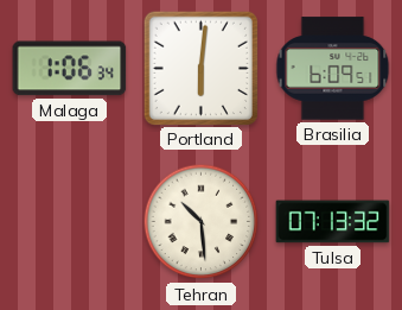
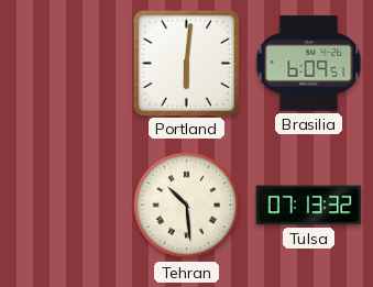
Malaga: 1:06 -> none
